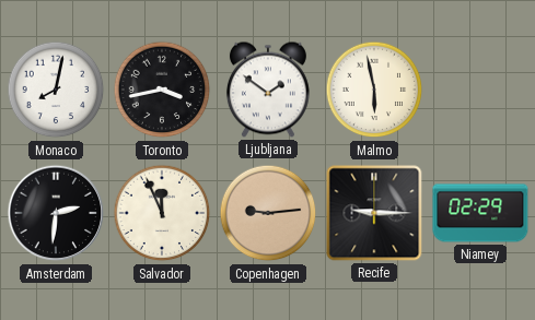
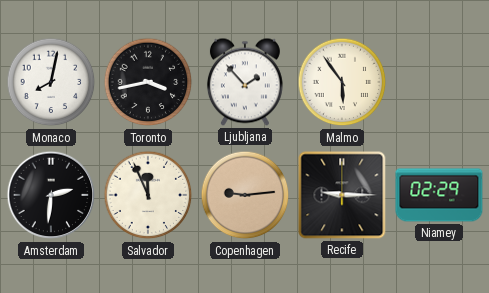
Ljubljana: 1:51 -> 1:53
Malmo: 5:58 -> 5:54
